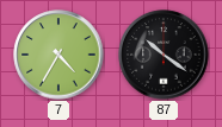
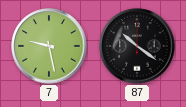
7: 4:35 -> 9:28
